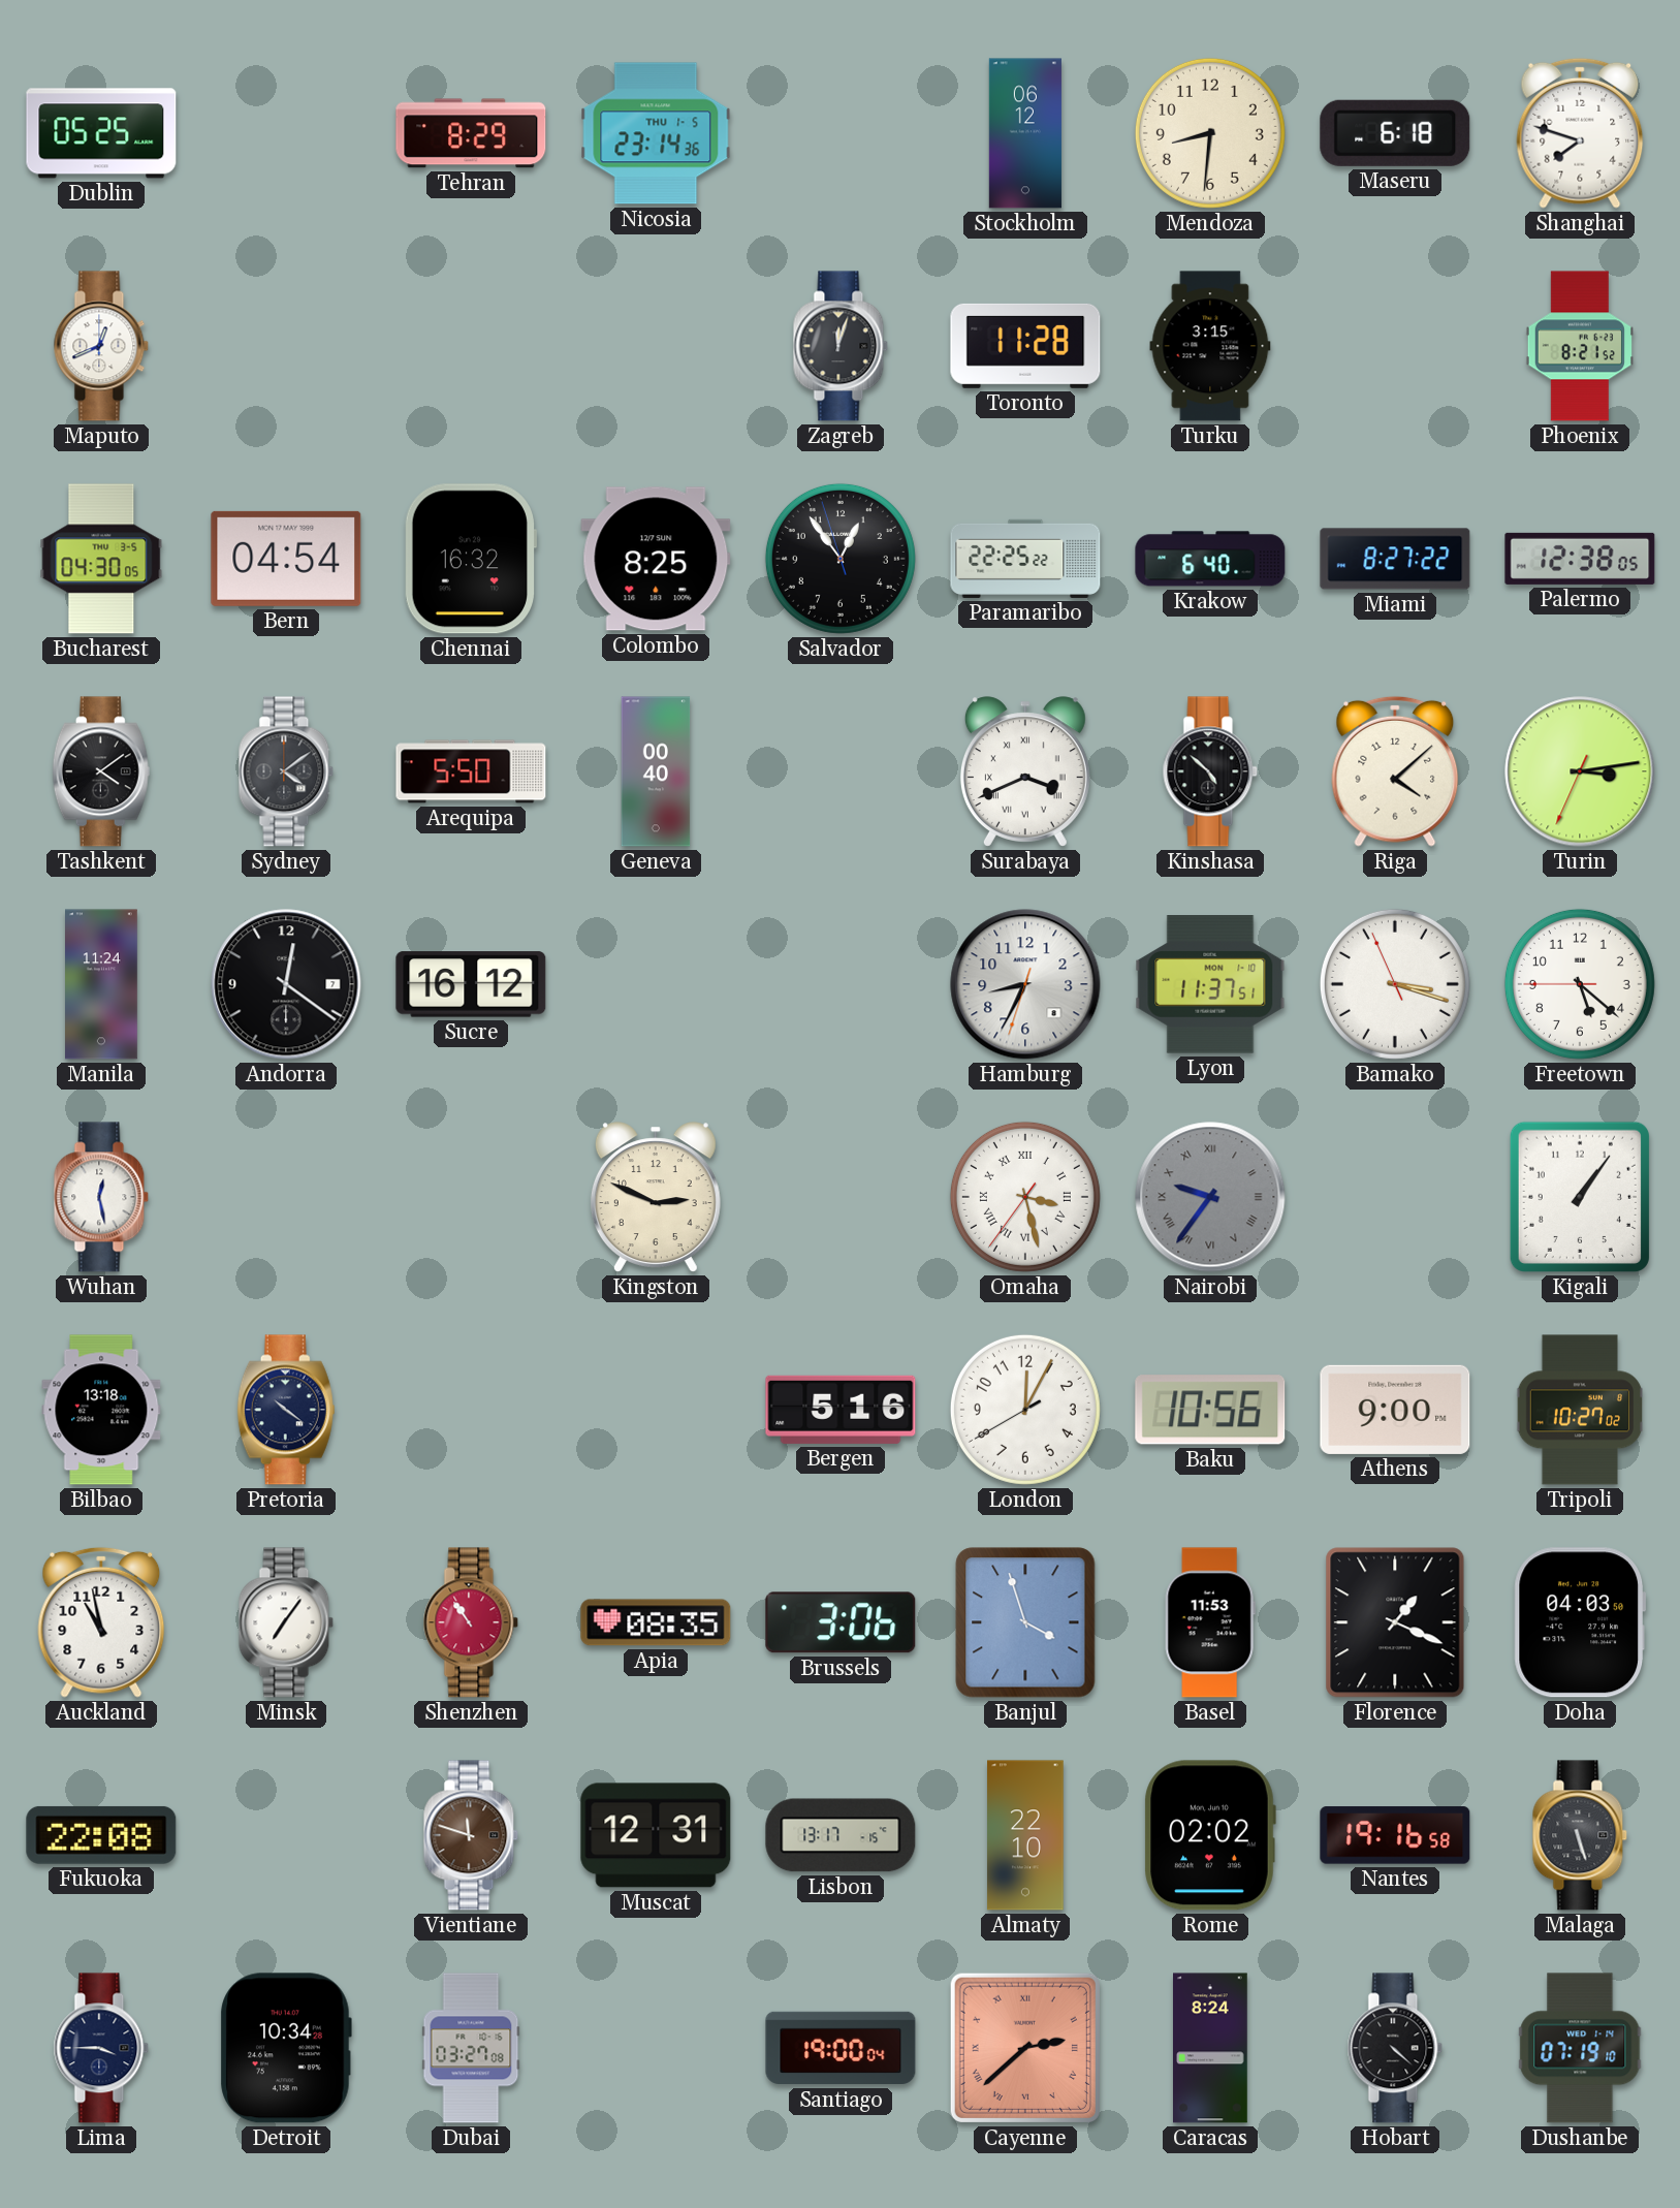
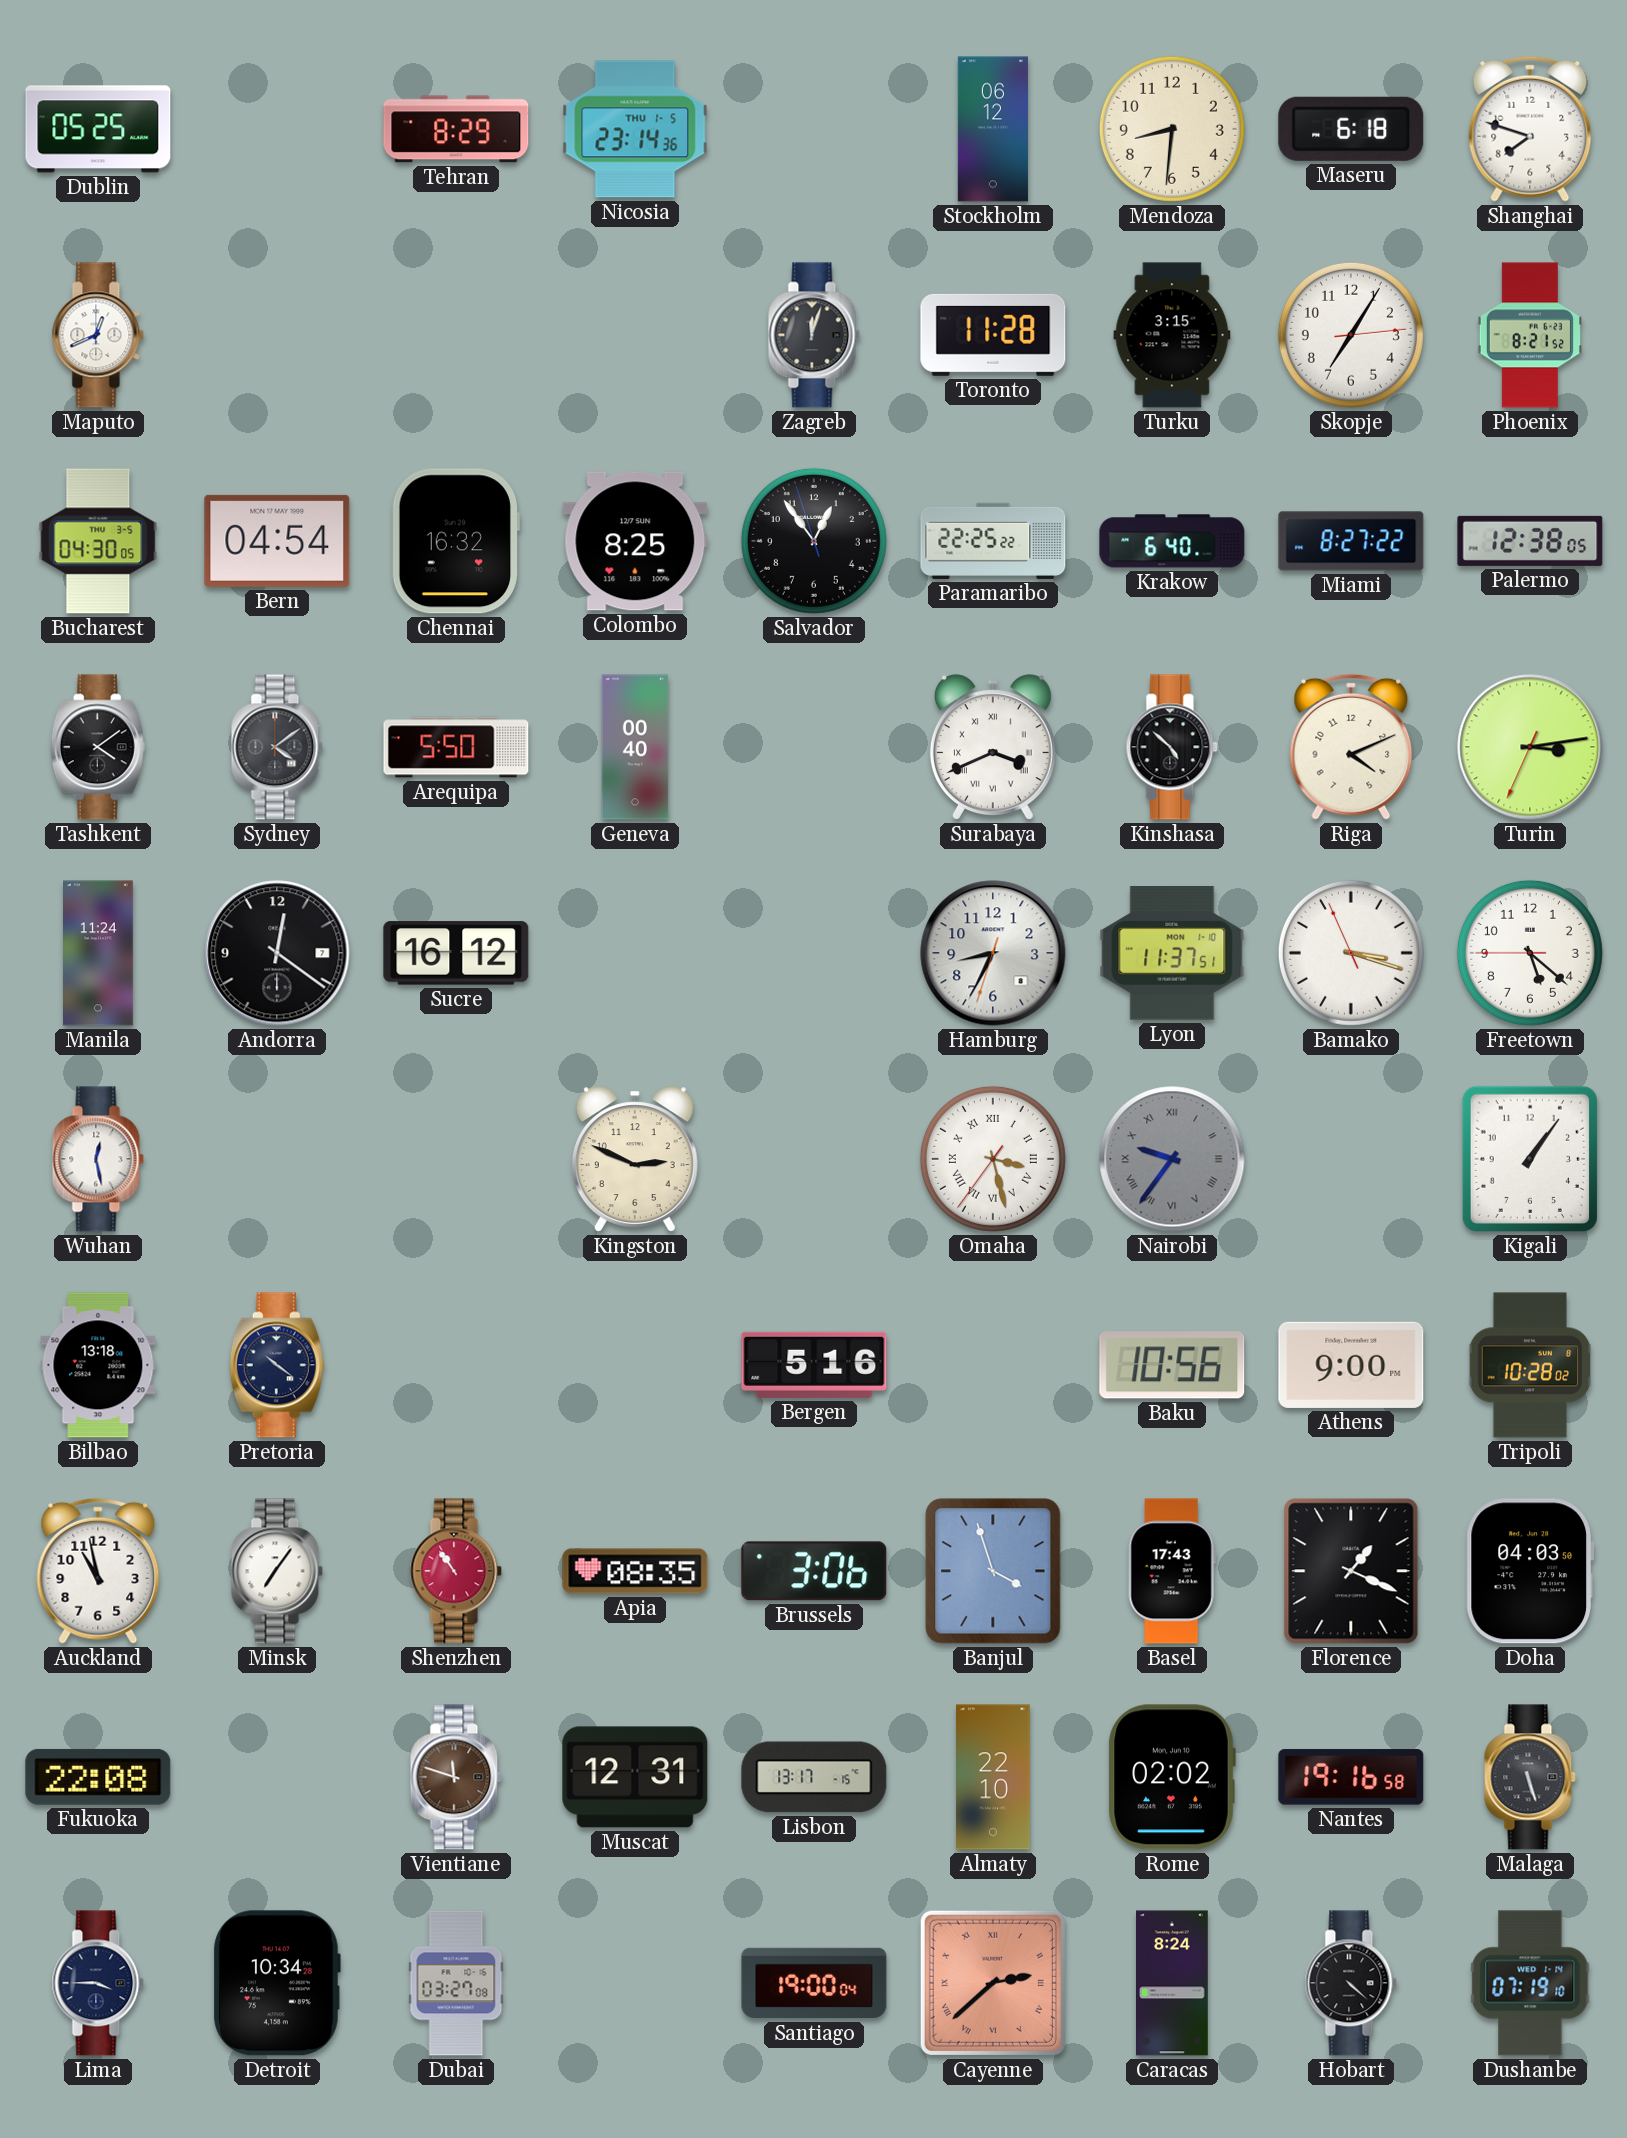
Skopje: none -> 7:05
Riga: 4:08 -> 4:11
London: 12:04 -> none
Tripoli: 10:27 -> 10:28
Basel: 11:53 -> 17:43
